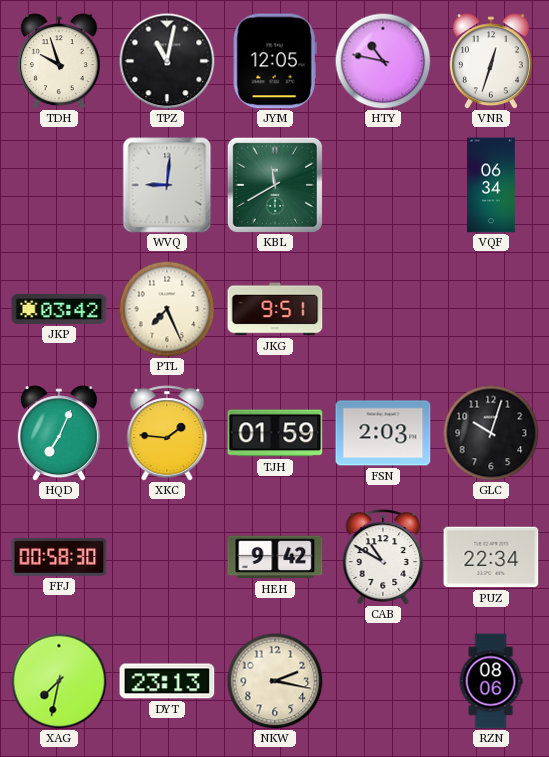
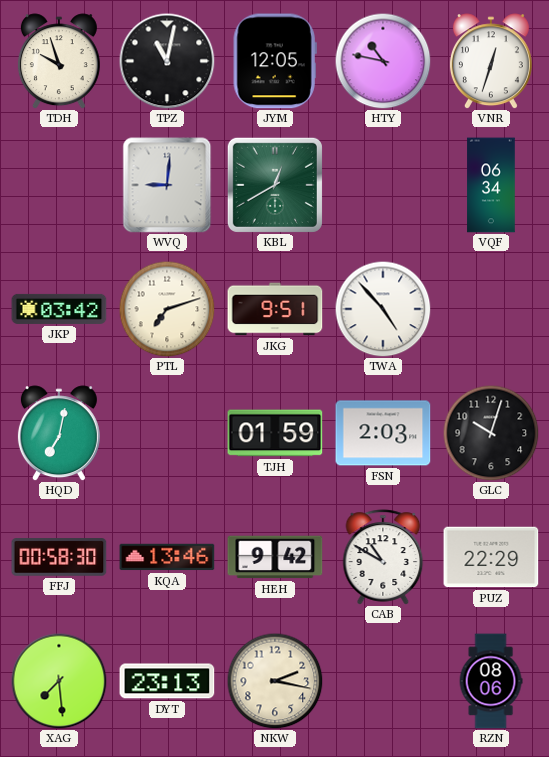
KBL: 11:40 -> 12:40
PTL: 7:26 -> 7:12
TWA: none -> 4:53
HQD: 7:04 -> 7:02
XKC: 1:46 -> none
KQA: none -> 13:46
PUZ: 22:34 -> 22:29
XAG: 7:32 -> 7:29
